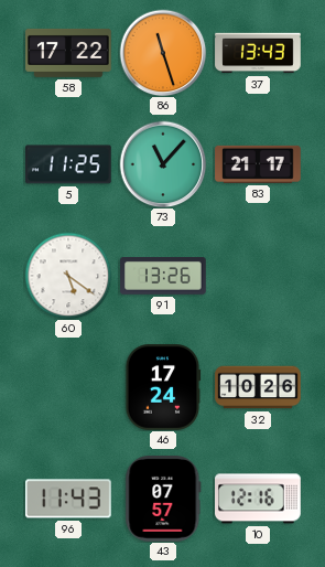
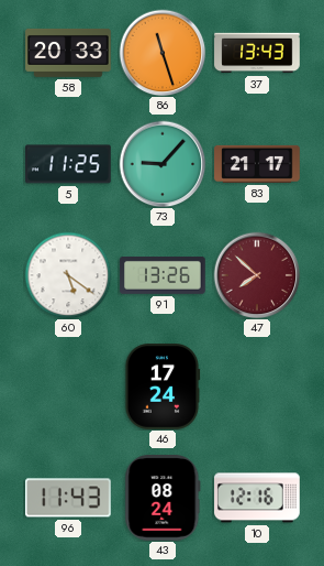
58: 17:22 -> 20:33
73: 11:07 -> 9:07
47: none -> 7:52
32: 10:26 -> none
43: 07:57 -> 08:24
